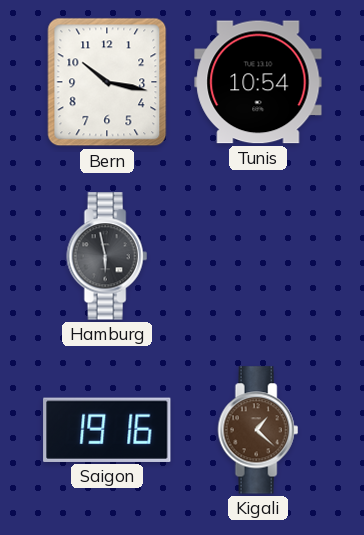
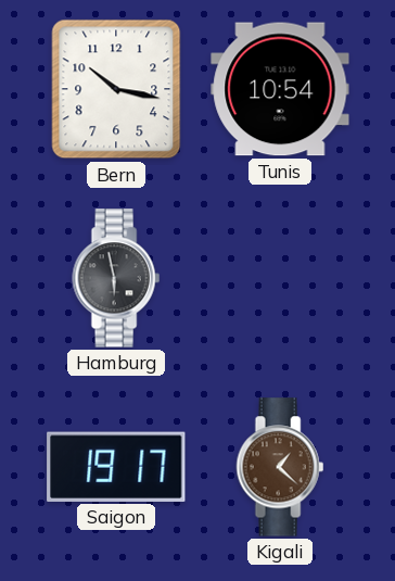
Saigon: 19:16 -> 19:17
